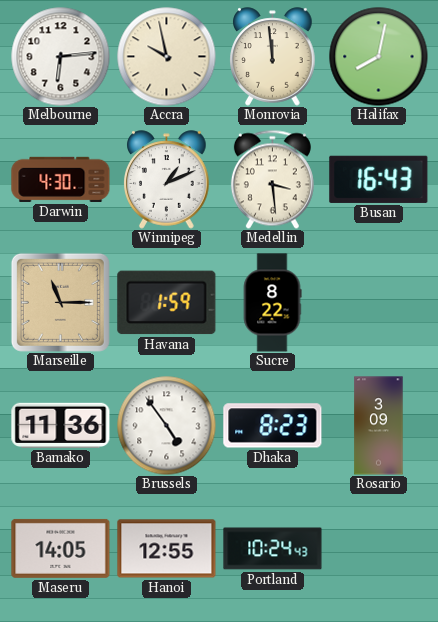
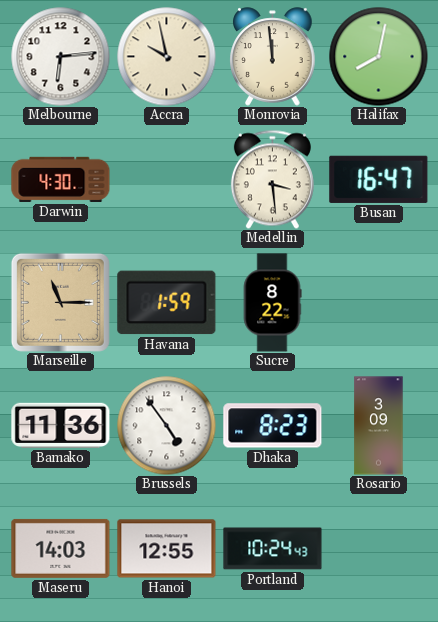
Winnipeg: 1:11 -> none
Busan: 16:43 -> 16:47
Maseru: 14:05 -> 14:03
